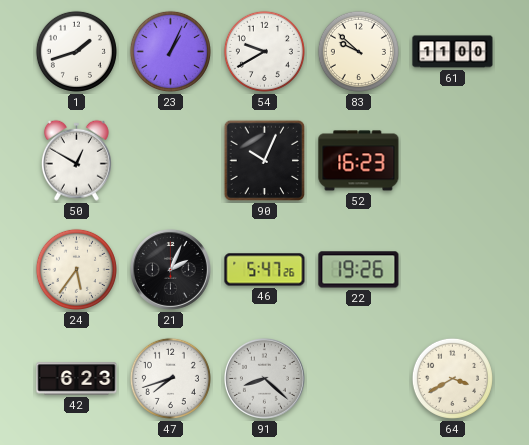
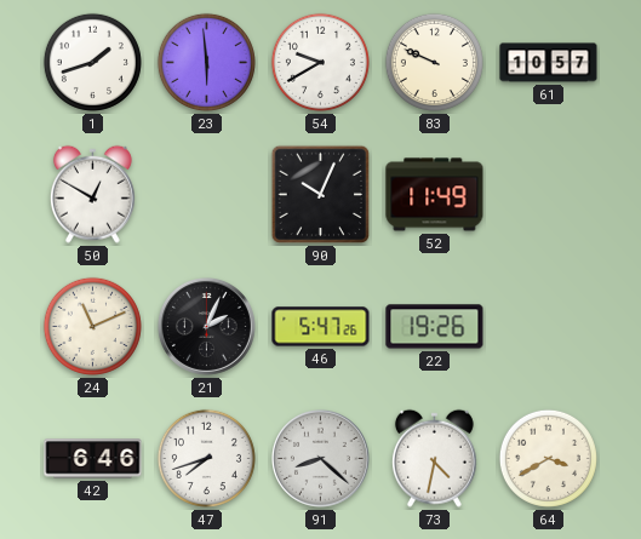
23: 1:04 -> 5:59
83: 9:52 -> 9:49
61: 11:00 -> 10:57
52: 16:23 -> 11:49
24: 5:36 -> 11:11
42: 6:23 -> 6:46
73: none -> 4:32
